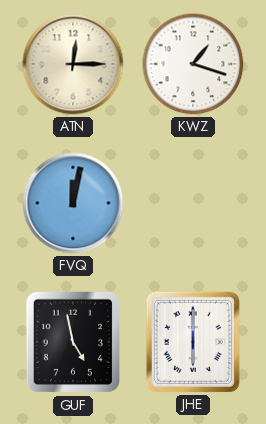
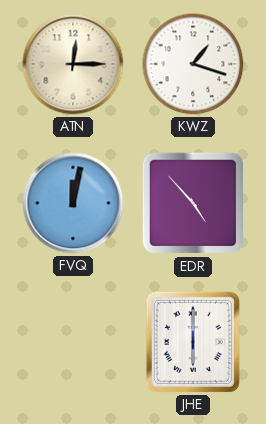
EDR: none -> 4:53
GUF: 4:58 -> none
